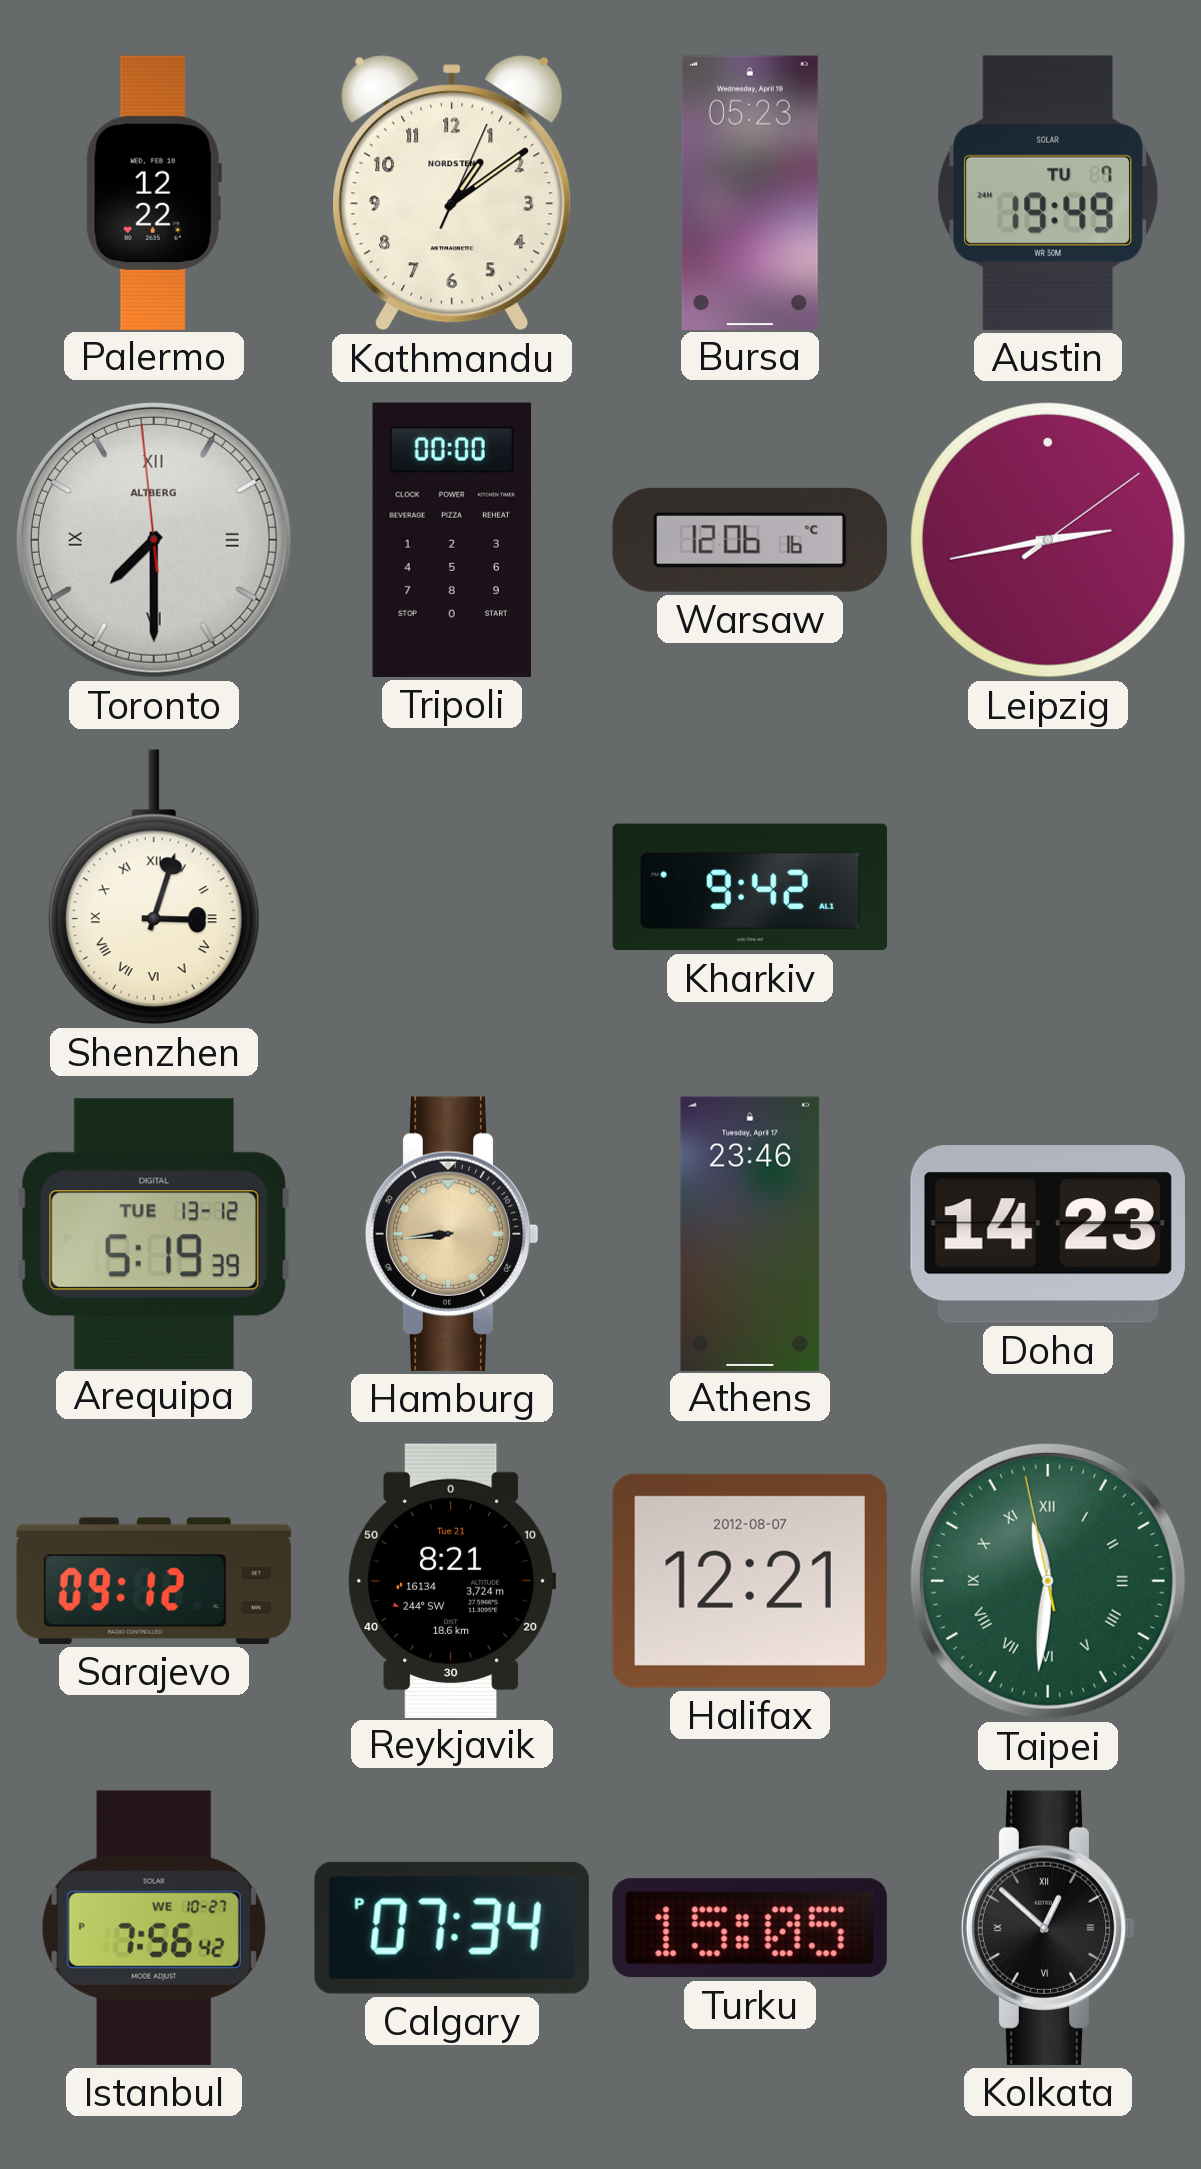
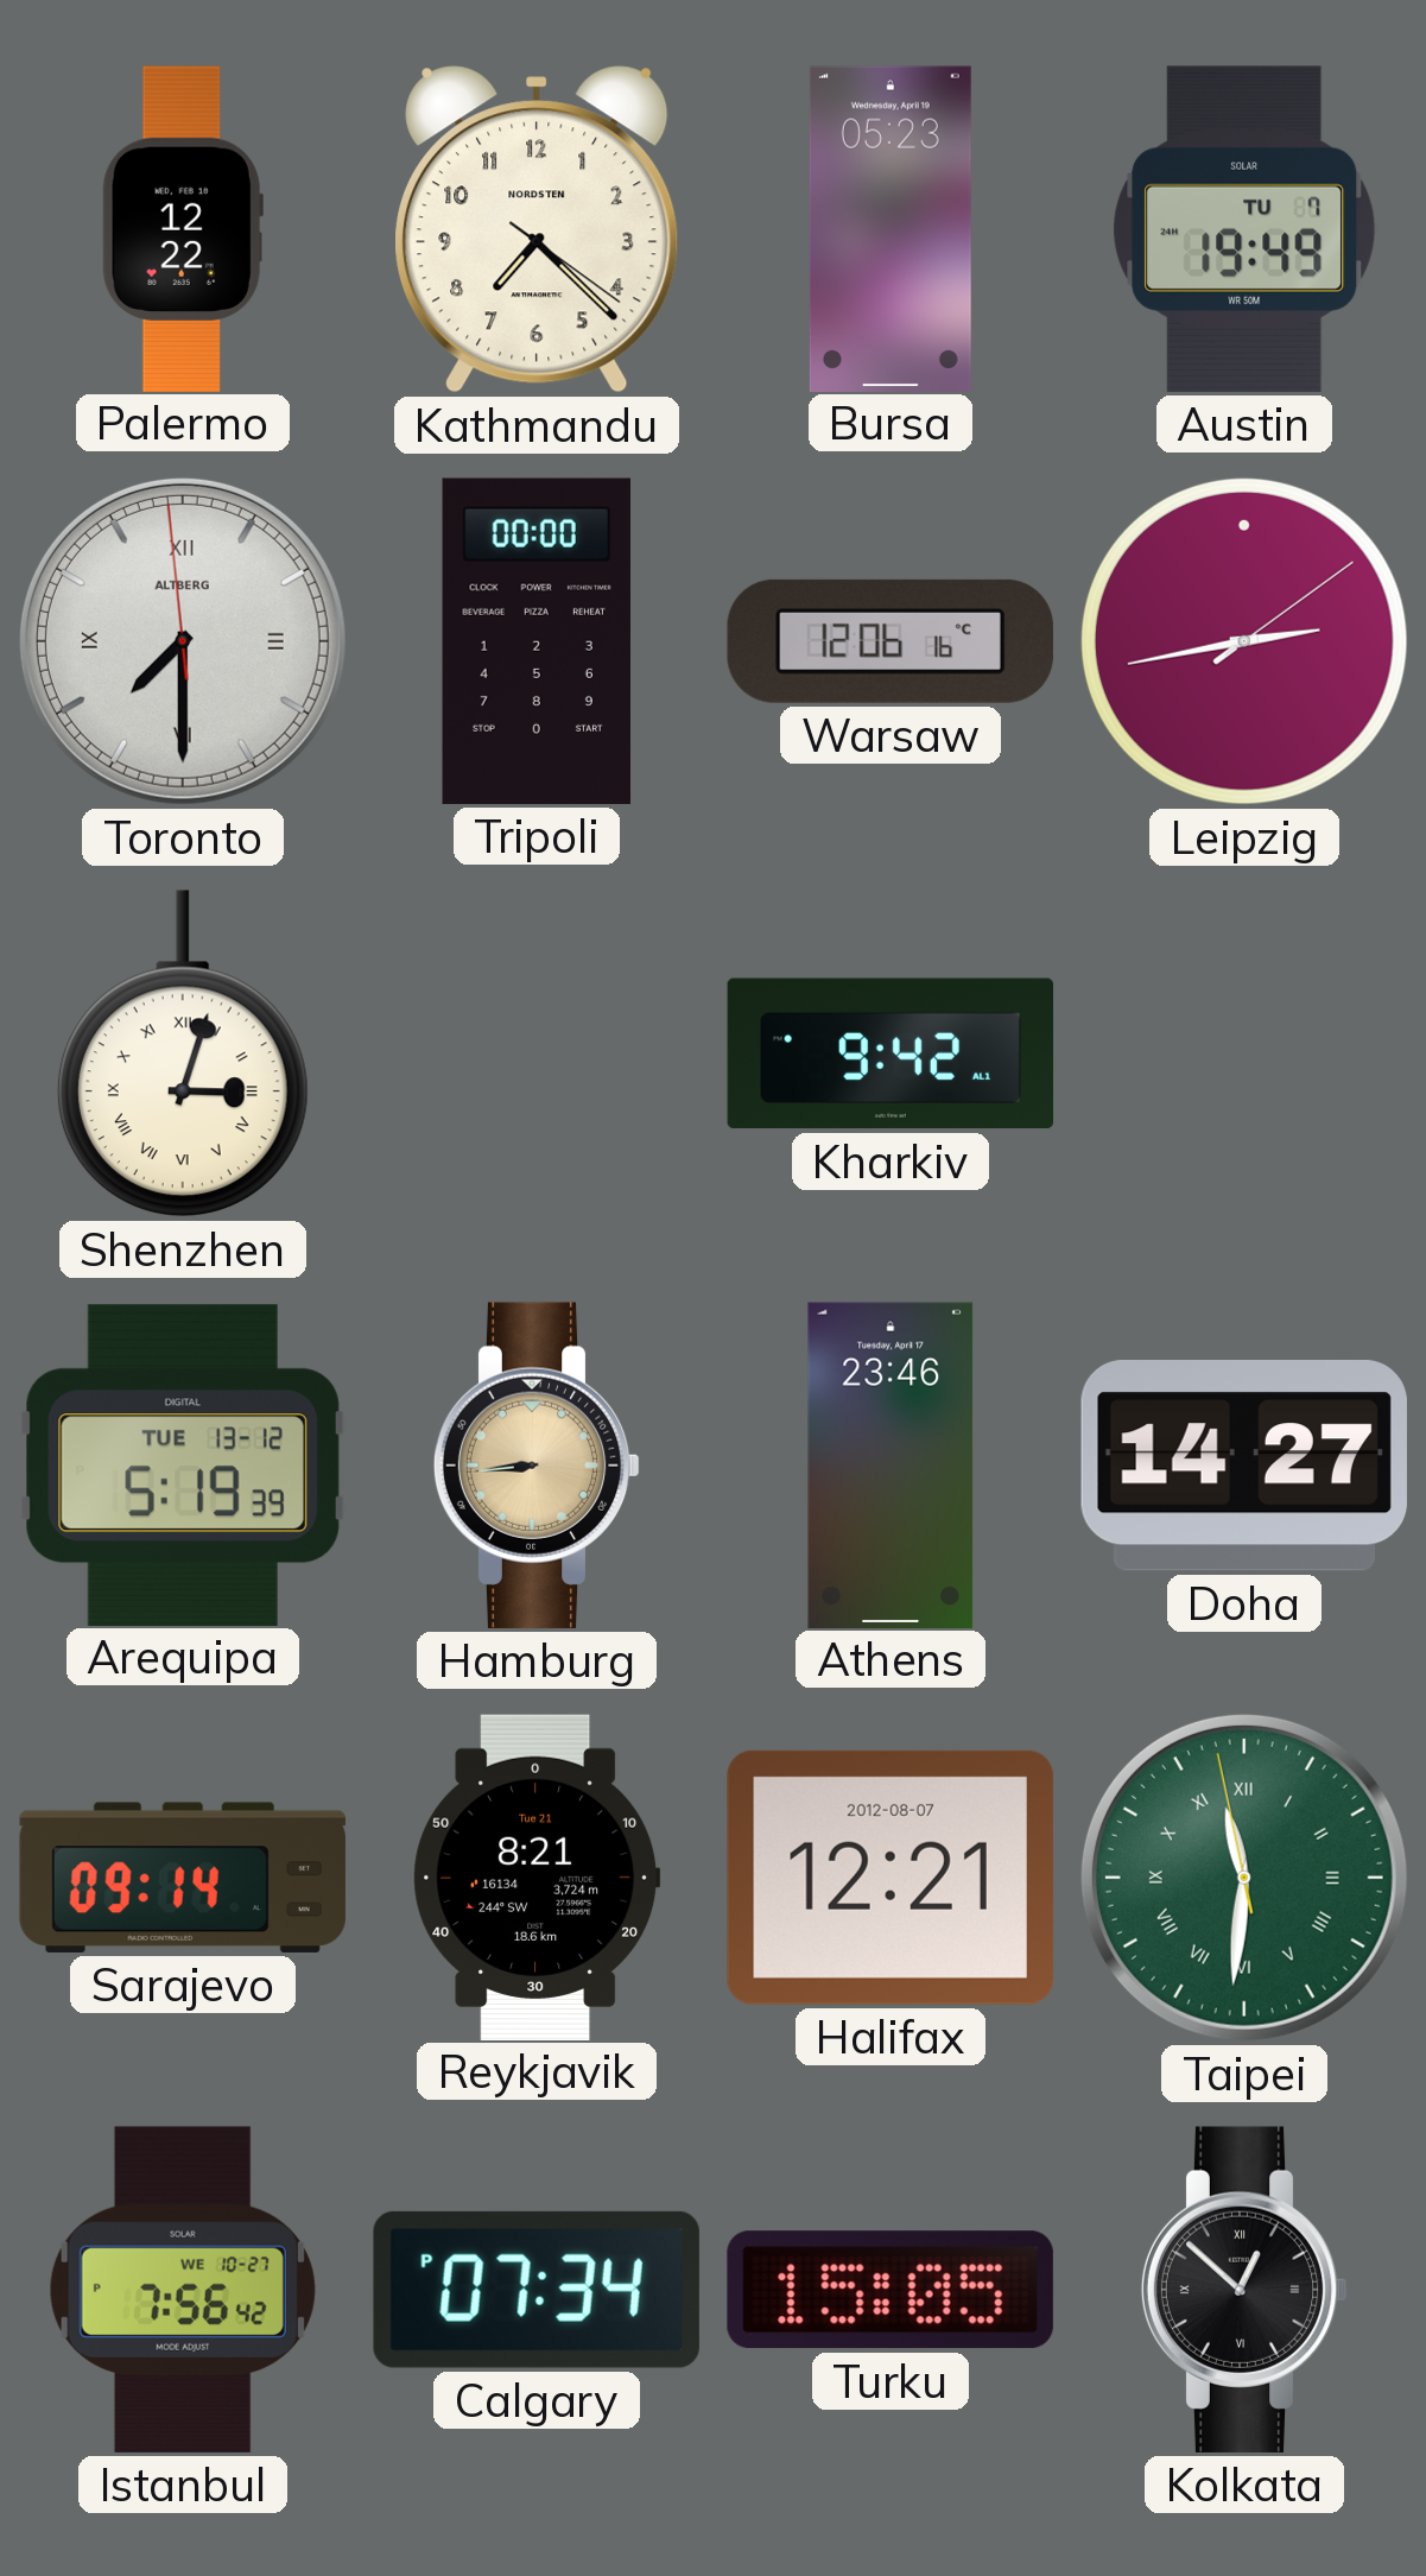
Kathmandu: 1:09 -> 7:22
Doha: 14:23 -> 14:27
Sarajevo: 09:12 -> 09:14
